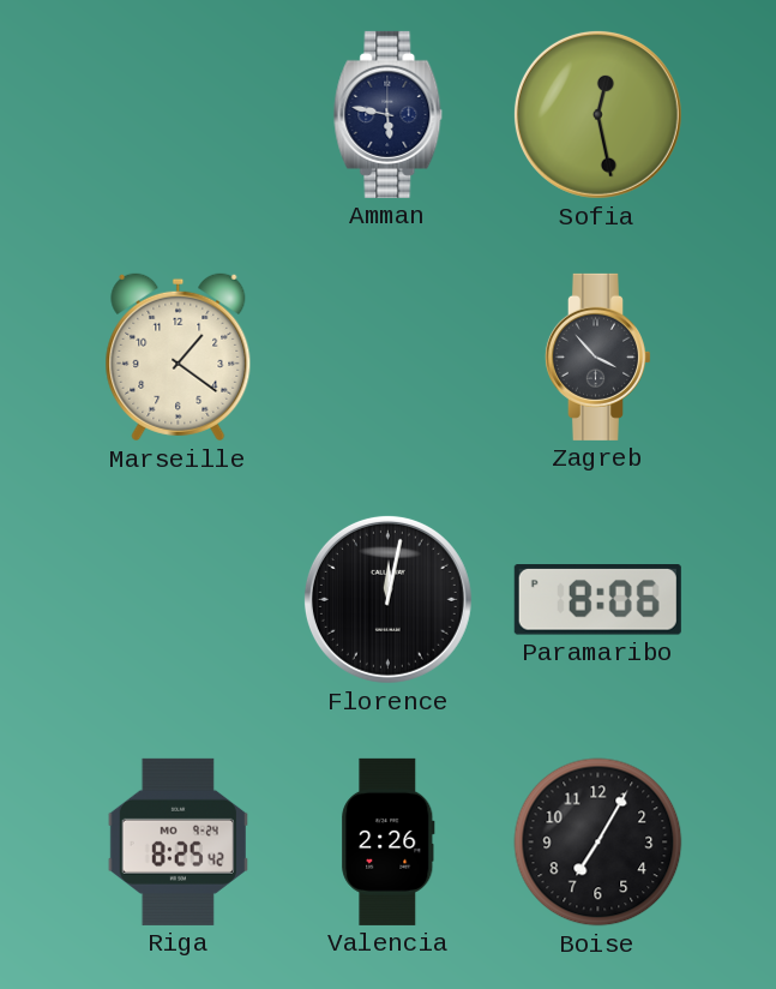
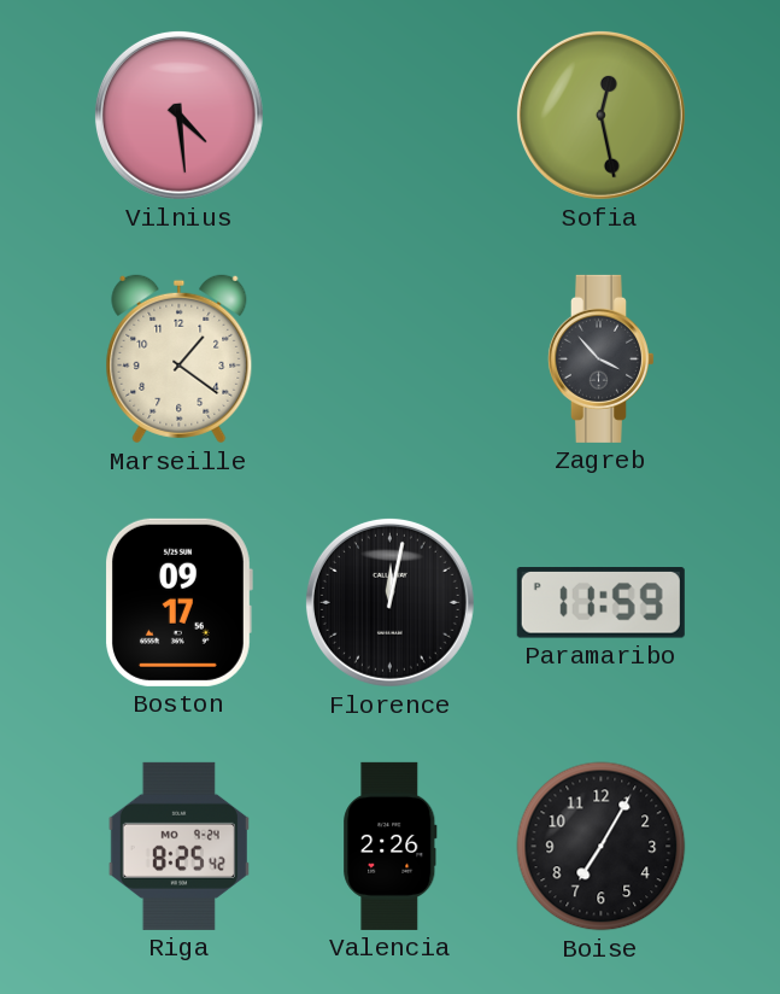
Vilnius: none -> 4:29
Amman: 5:47 -> none
Boston: none -> 09:17
Paramaribo: 8:06 -> 11:59
